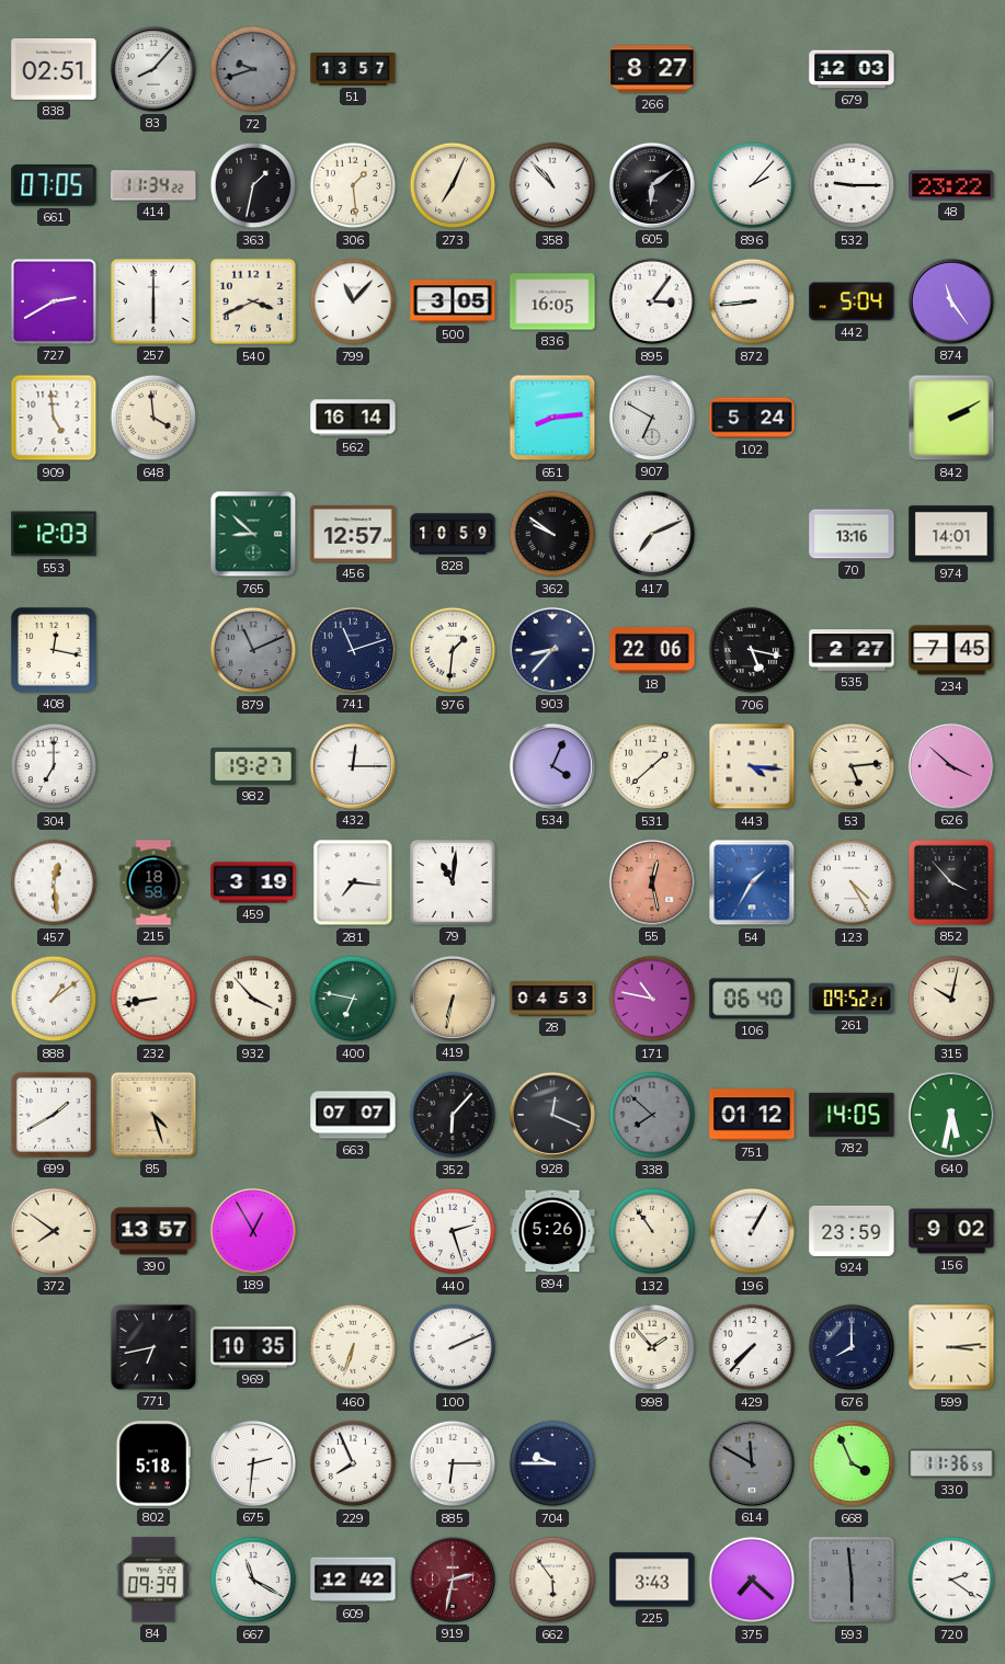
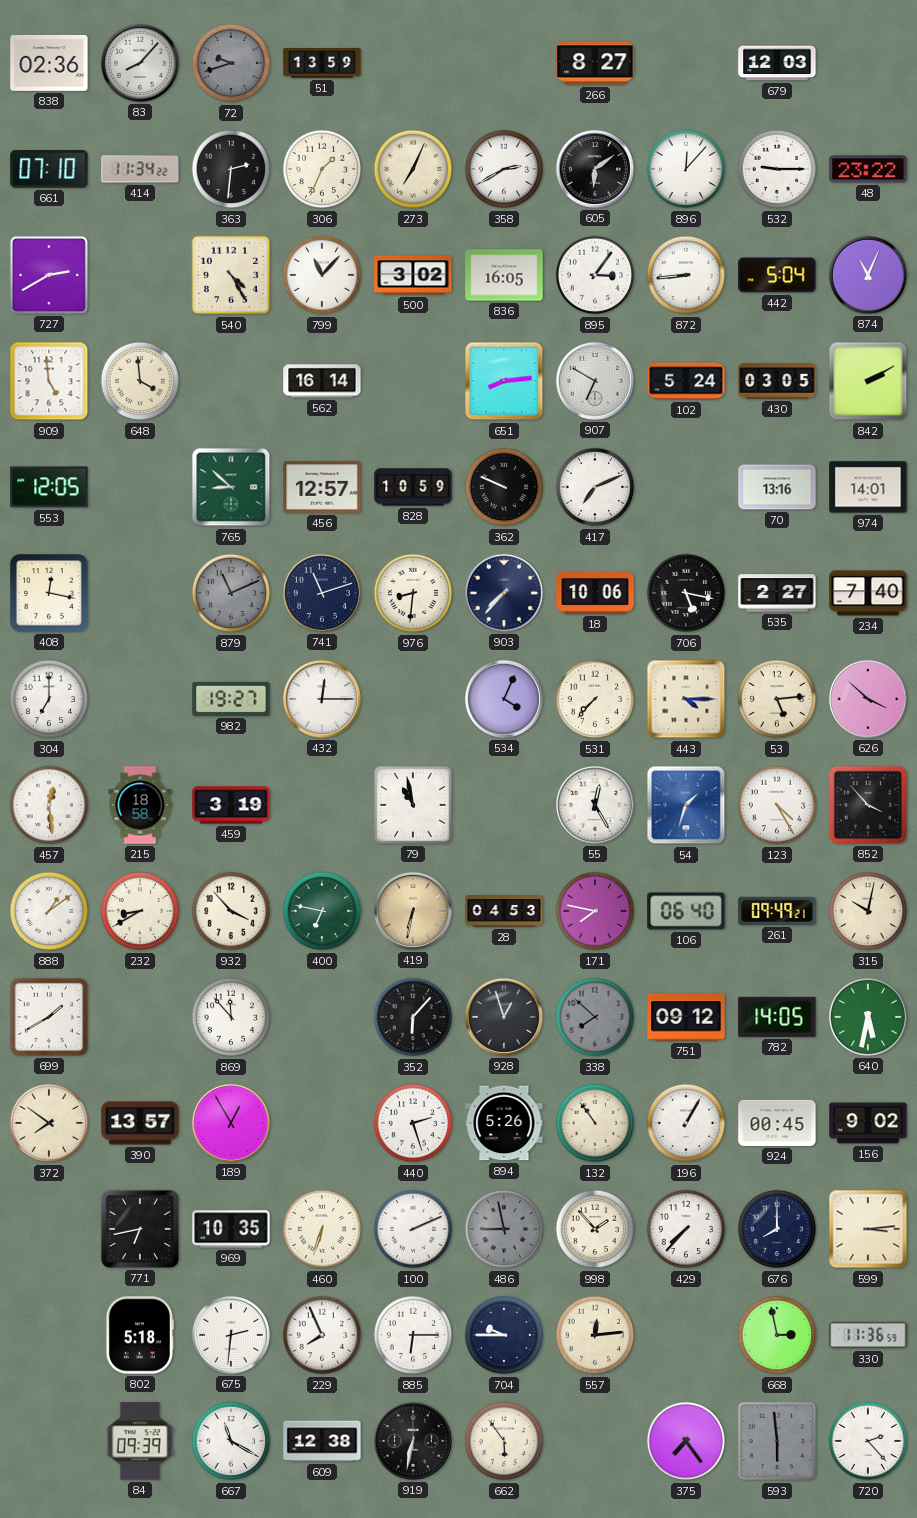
838: 02:51 -> 02:36
51: 13:57 -> 13:59
661: 07:05 -> 07:10
363: 1:32 -> 2:31
306: 1:29 -> 1:34
358: 10:53 -> 2:40
896: 2:07 -> 12:07
257: 6:00 -> none
540: 3:41 -> 4:25
500: 3:05 -> 3:02
874: 11:24 -> 11:04
430: none -> 03:05
553: 12:03 -> 12:05
362: 9:51 -> 9:49
976: 1:31 -> 8:31
903: 8:37 -> 7:37
18: 22:06 -> 10:06
234: 7:45 -> 7:40
531: 1:38 -> 7:37
443: 4:16 -> 4:15
281: 7:16 -> none
79: 11:01 -> 10:58
55: 12:28 -> 12:25
55 dial: salmon -> white
54: 1:35 -> 1:33
232: 8:43 -> 8:40
171: 10:47 -> 7:47
261: 09:52 -> 09:49
85: 4:27 -> none
869: none -> 11:53
663: 07:07 -> none
928: 12:19 -> 12:57
751: 01:12 -> 09:12
924: 23:59 -> 00:45
486: none -> 8:58
557: none -> 12:14
614: 11:50 -> none
668: 3:56 -> 2:58
609: 12:42 -> 12:38
919: 2:32 -> 6:32
919 dial: burgundy -> black
225: 3:43 -> none
375: 7:22 -> 7:24
720: 2:21 -> 2:23
